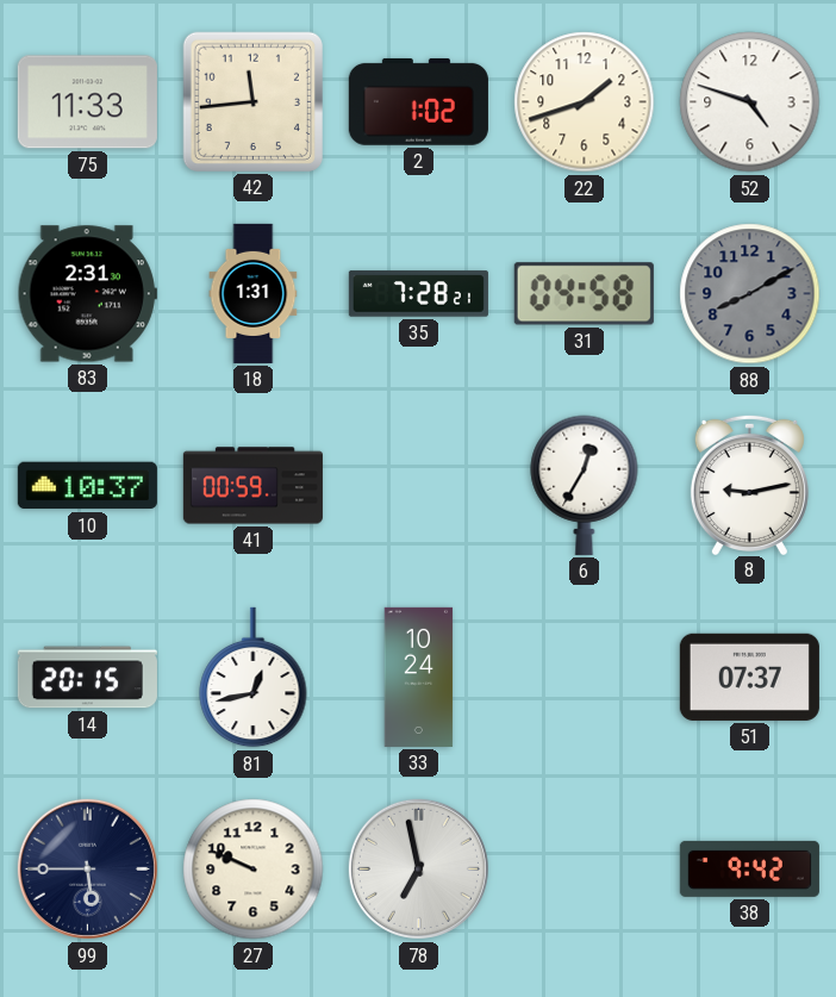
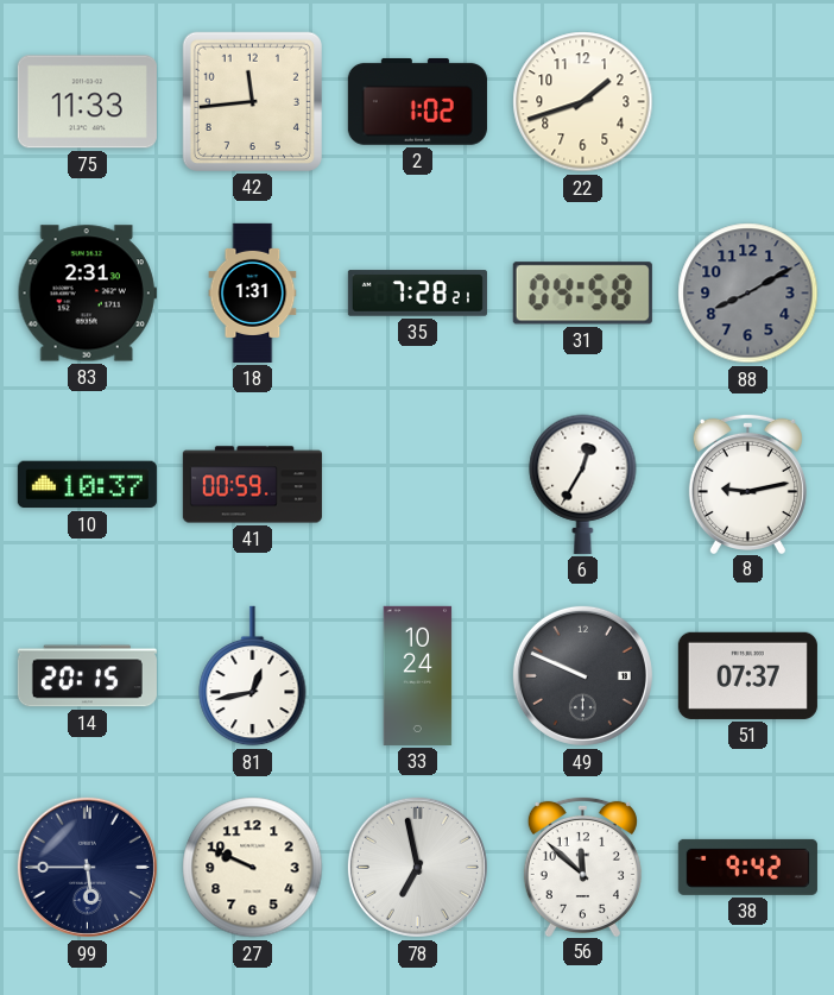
52: 4:48 -> none
49: none -> 9:49
56: none -> 11:52
